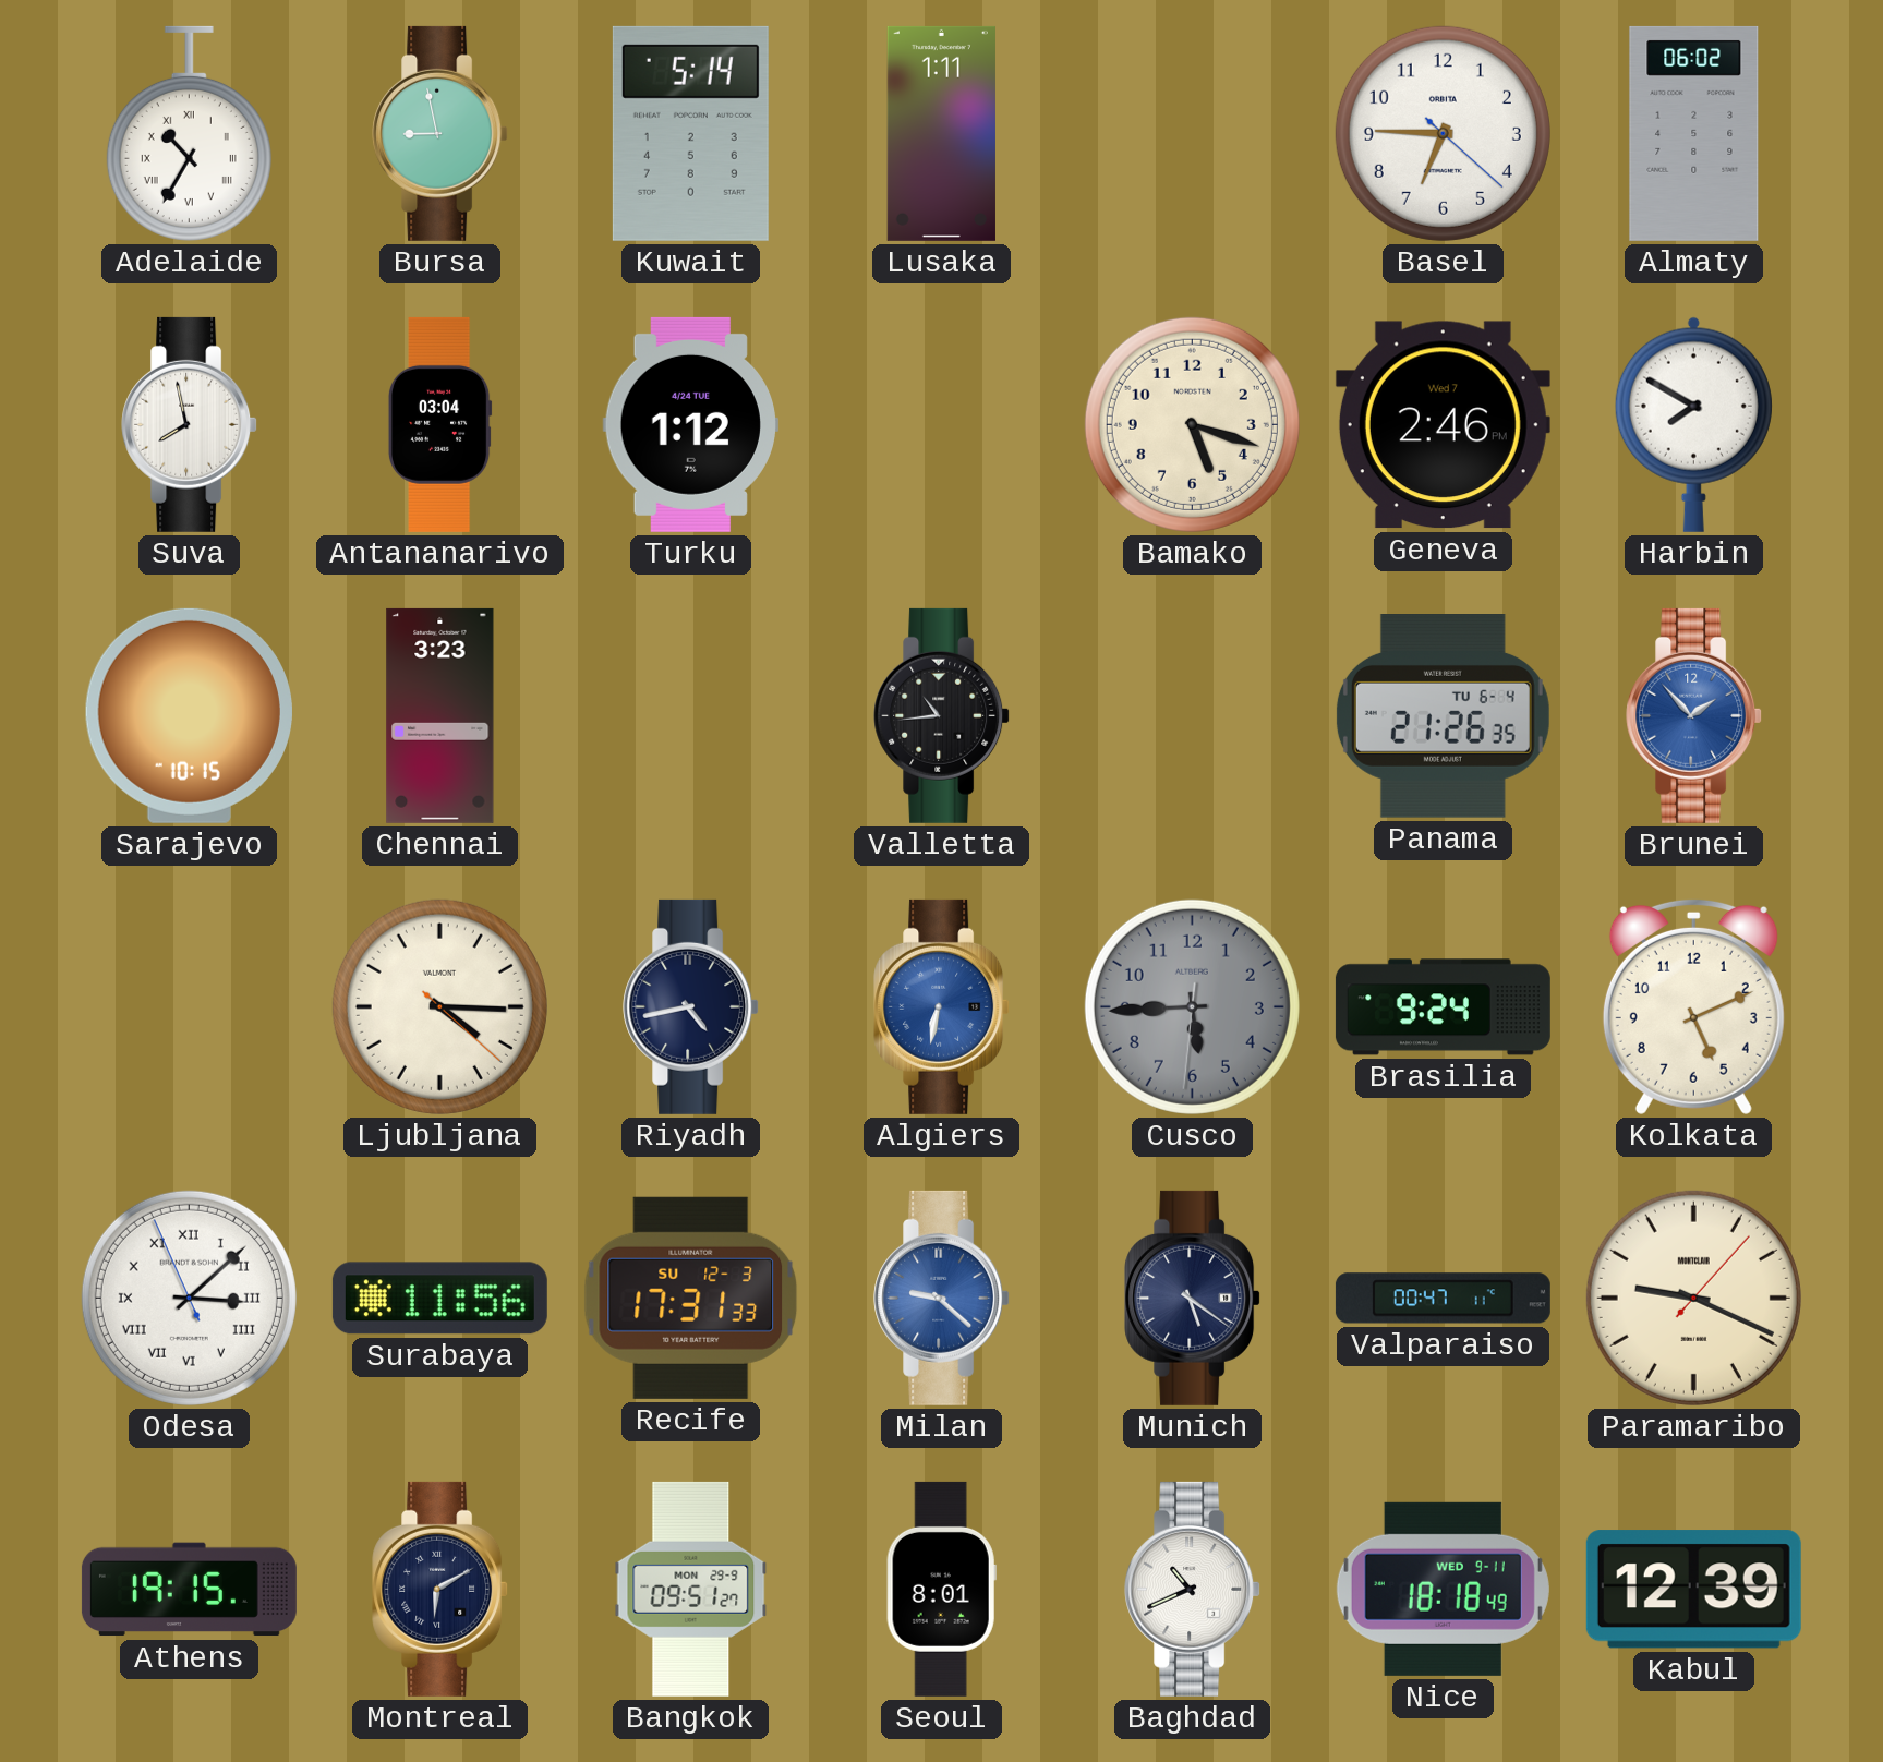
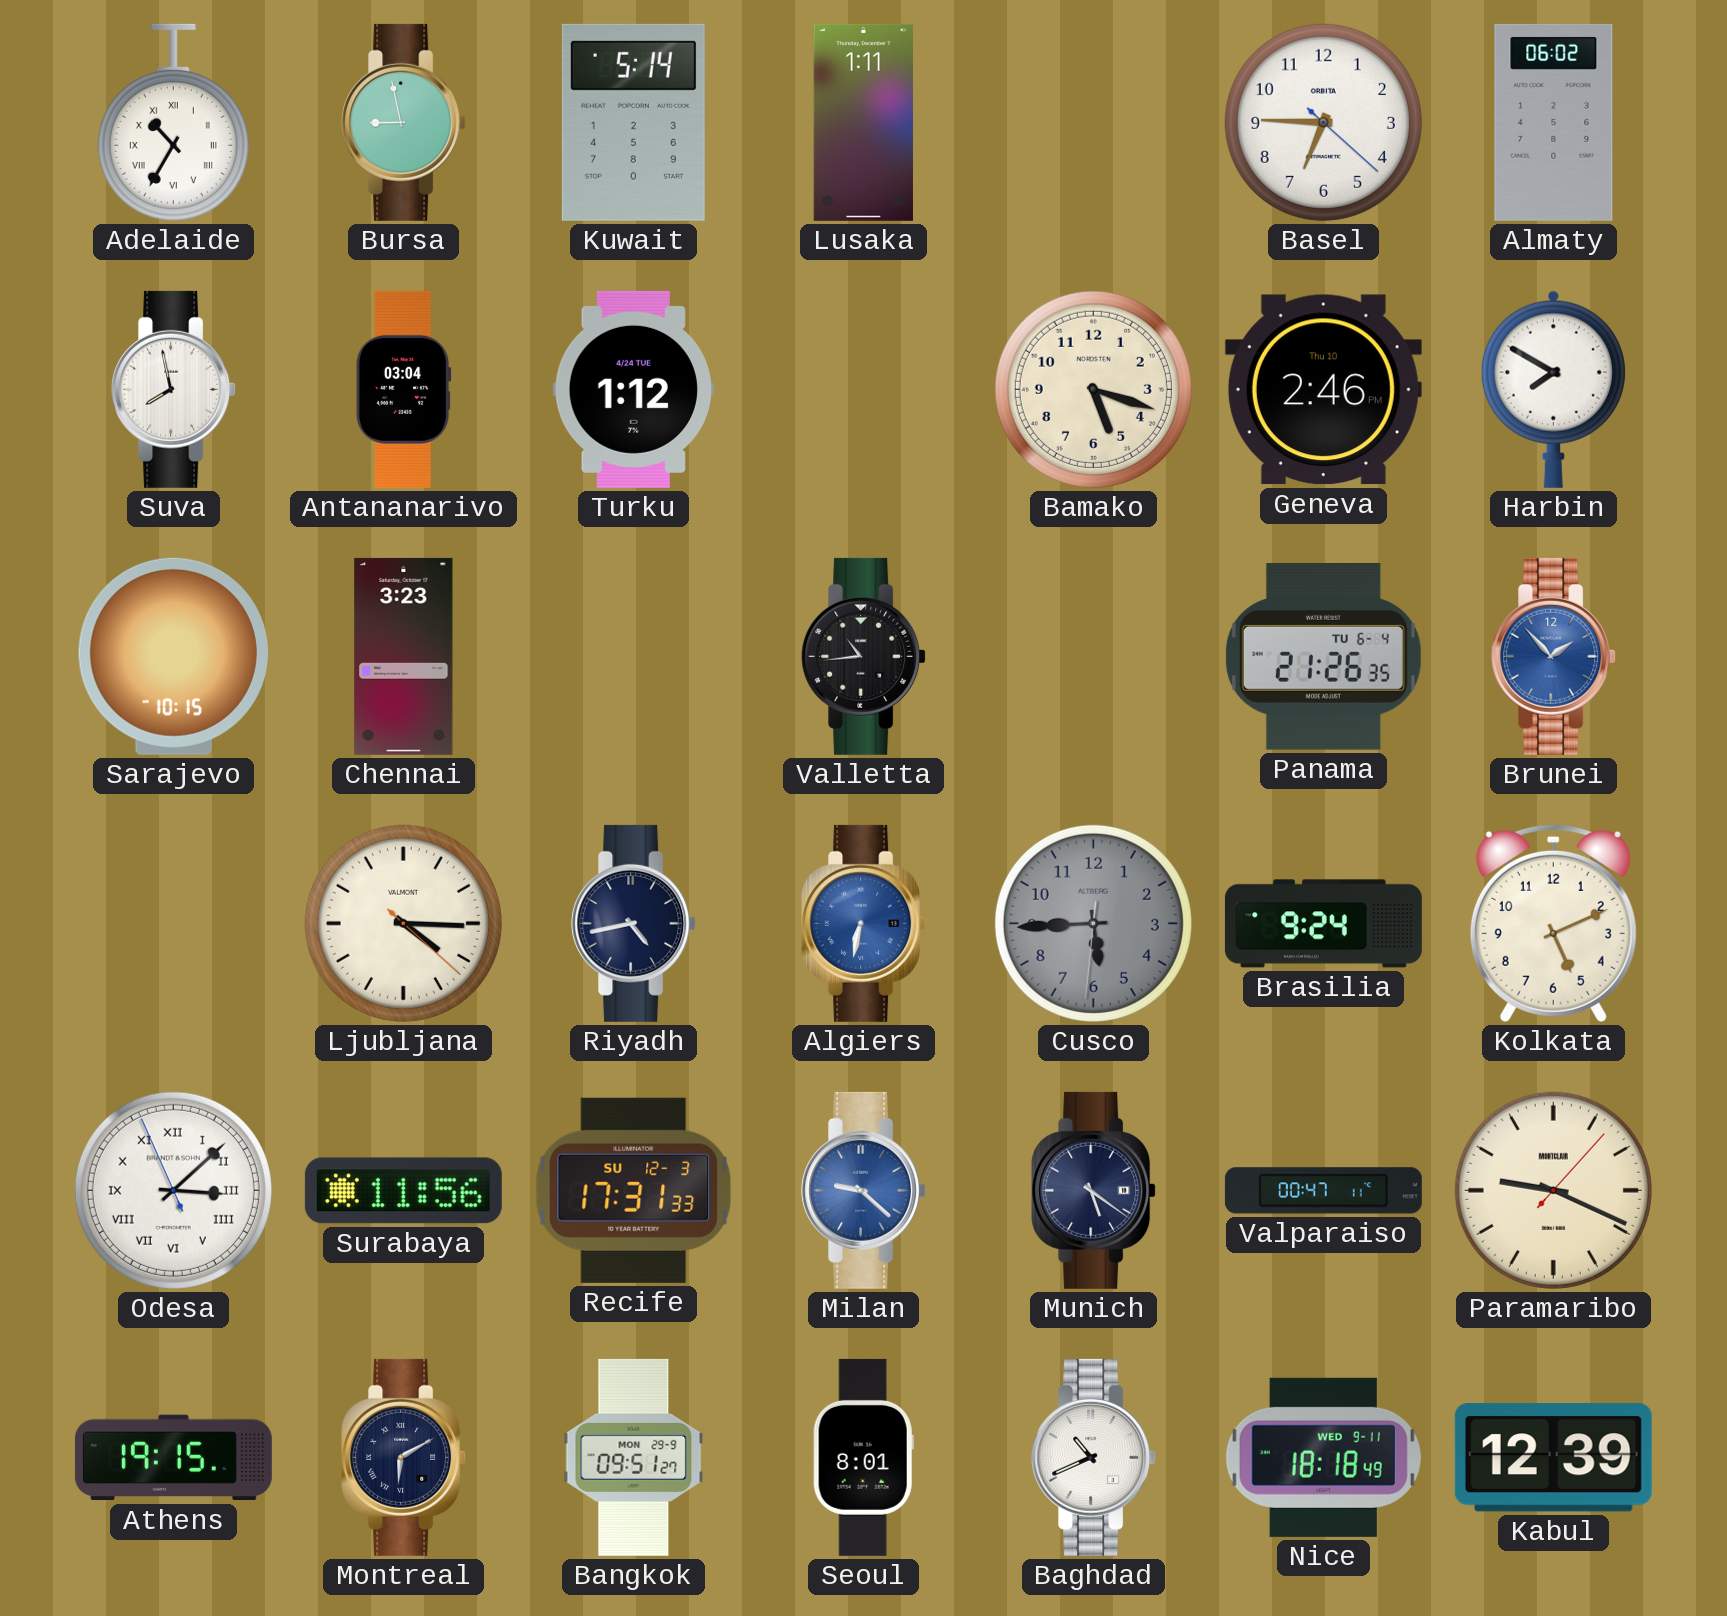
Geneva date: Wed 7 -> Thu 10
